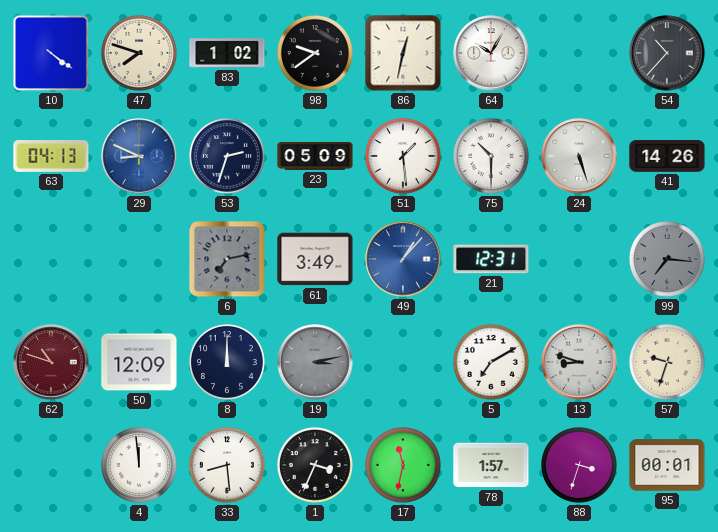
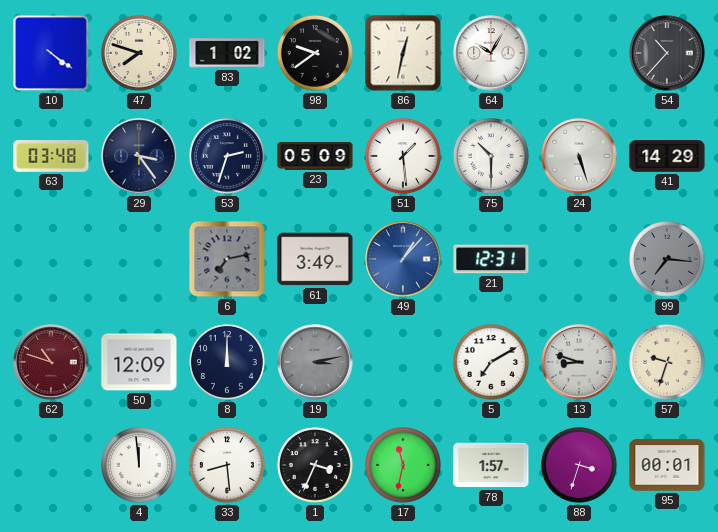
63: 04:13 -> 03:48
29: 8:49 -> 3:24
29 dial: blue -> navy
41: 14:26 -> 14:29
